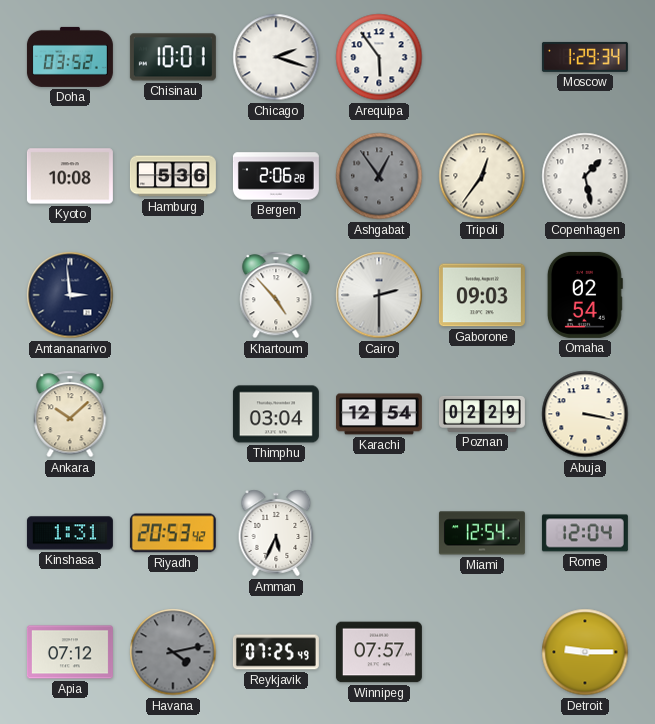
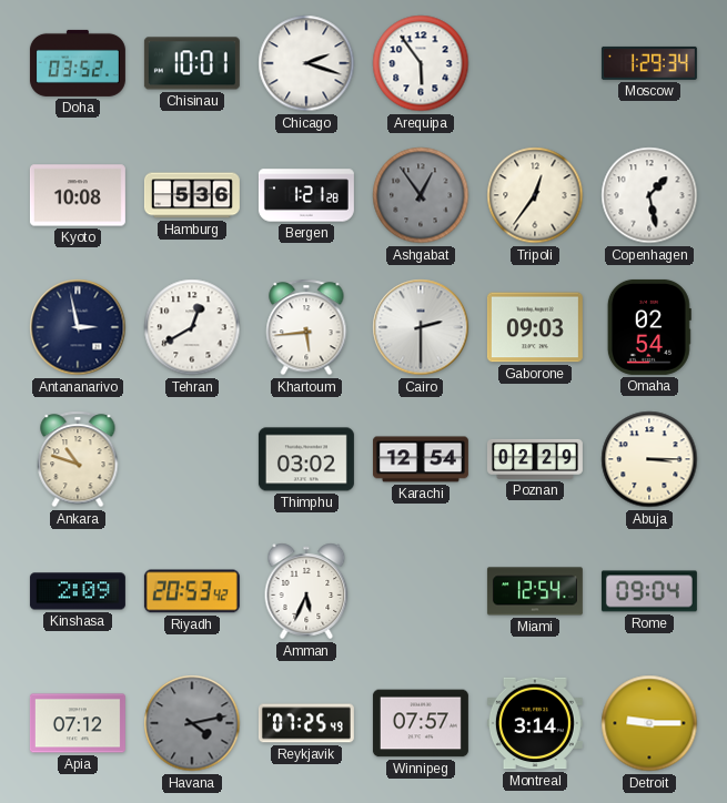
Bergen: 2:06 -> 1:21
Antananarivo: 2:59 -> 2:58
Tehran: none -> 12:40
Khartoum: 4:53 -> 5:44
Ankara: 10:08 -> 10:48
Thimphu: 03:04 -> 03:02
Abuja: 3:17 -> 3:15
Kinshasa: 1:31 -> 2:09
Rome: 12:04 -> 09:04
Montreal: none -> 3:14
